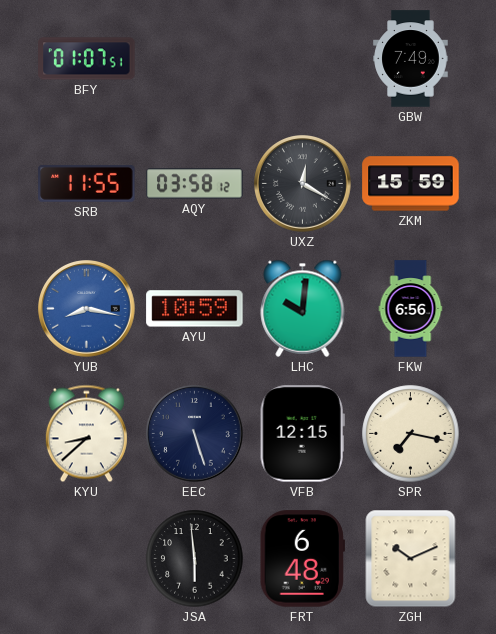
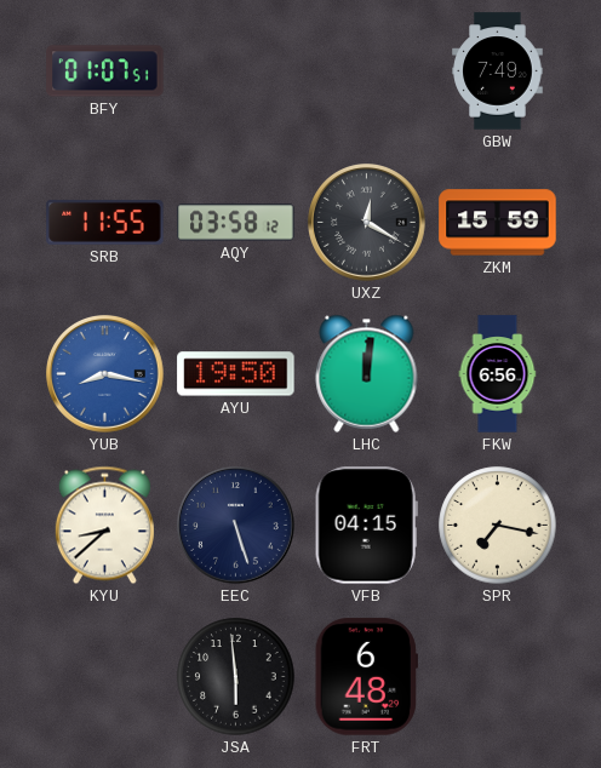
AYU: 10:59 -> 19:50
LHC: 10:01 -> 12:01
VFB: 12:15 -> 04:15
ZGH: 10:11 -> none
